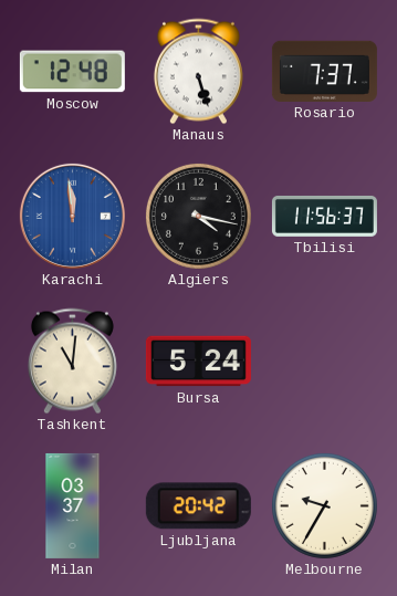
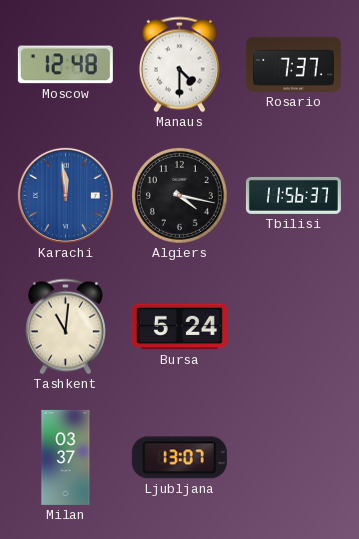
Manaus: 5:27 -> 4:30
Ljubljana: 20:42 -> 13:07
Melbourne: 9:35 -> none
